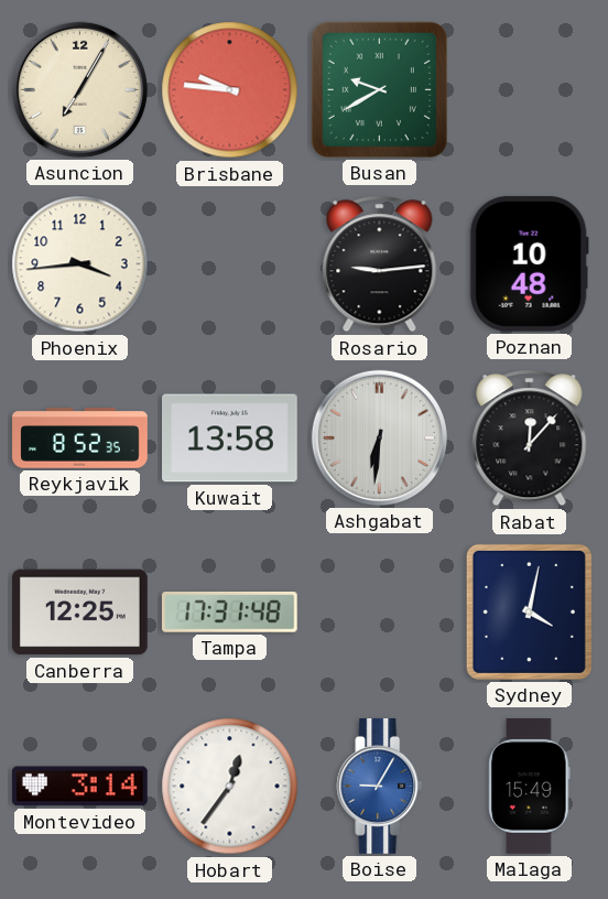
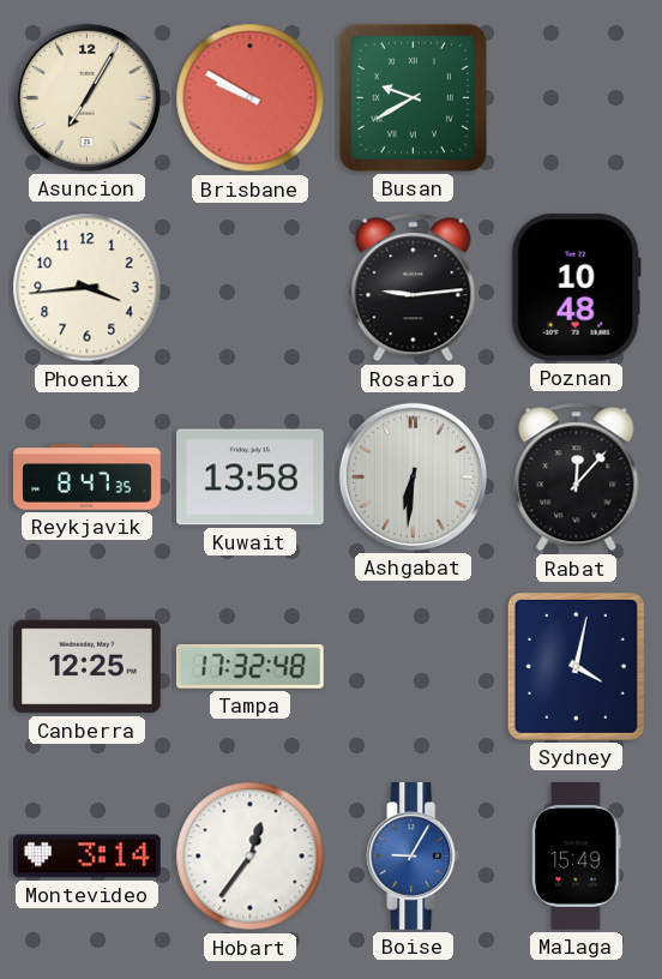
Brisbane: 9:46 -> 9:50
Reykjavik: 8:52 -> 8:47
Tampa: 17:31 -> 17:32
